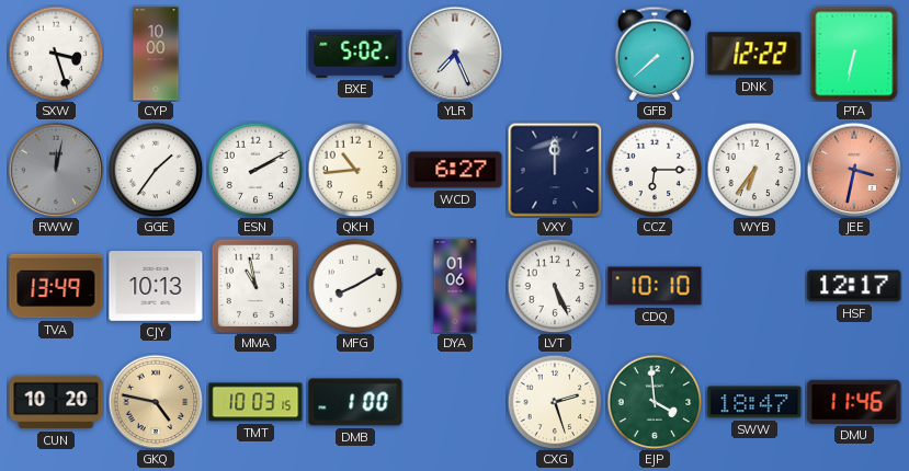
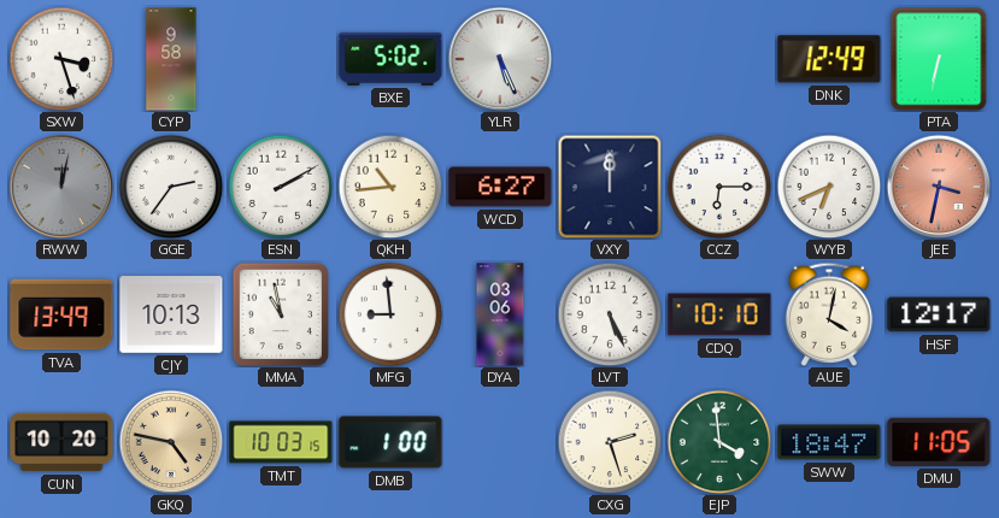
CYP: 10:00 -> 9:58
YLR: 7:26 -> 5:26
GFB: 7:38 -> none
DNK: 12:22 -> 12:49
GGE: 1:36 -> 2:36
WYB: 6:36 -> 6:41
MFG: 8:10 -> 8:59
DYA: 01:06 -> 03:06
AUE: none -> 4:02
DMU: 11:46 -> 11:05
